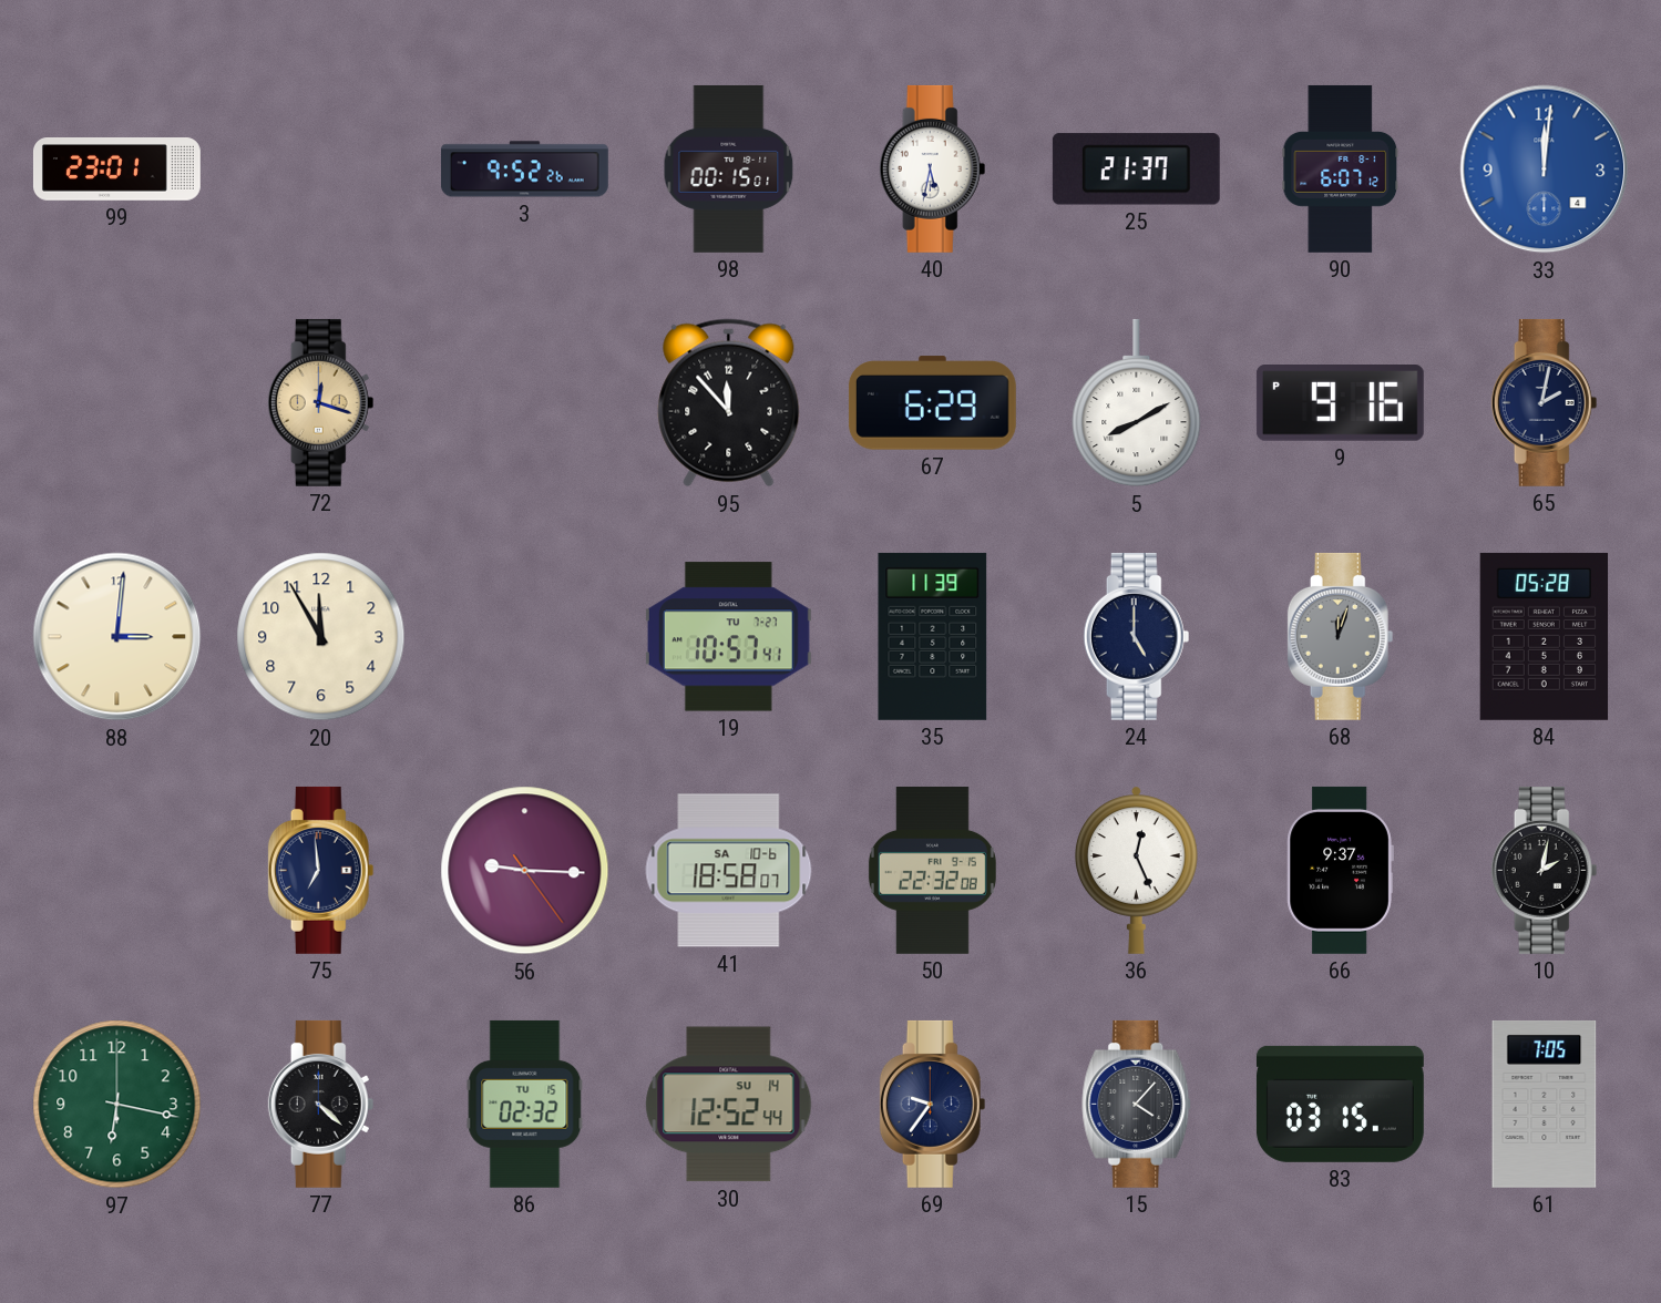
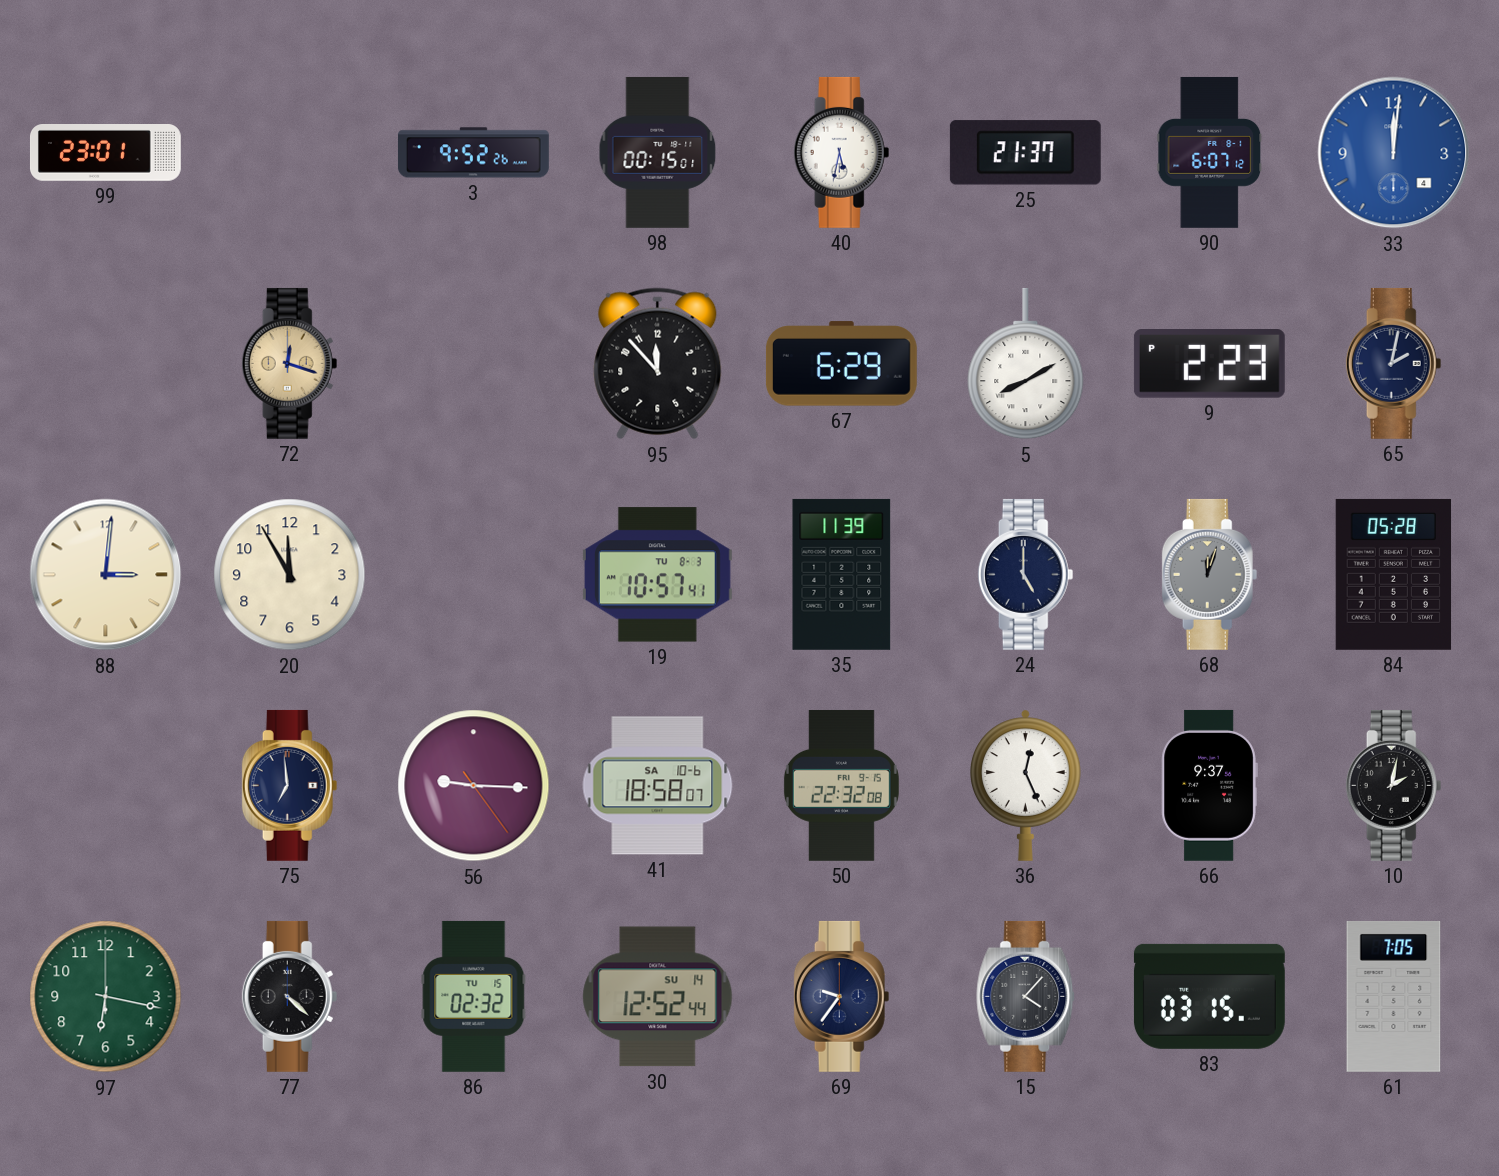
9: 9:16 -> 2:23
19 date: TU 7-27 -> TU 8-3
